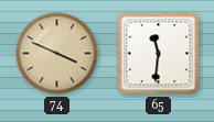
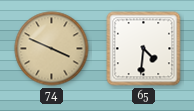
65: 11:31 -> 4:31
